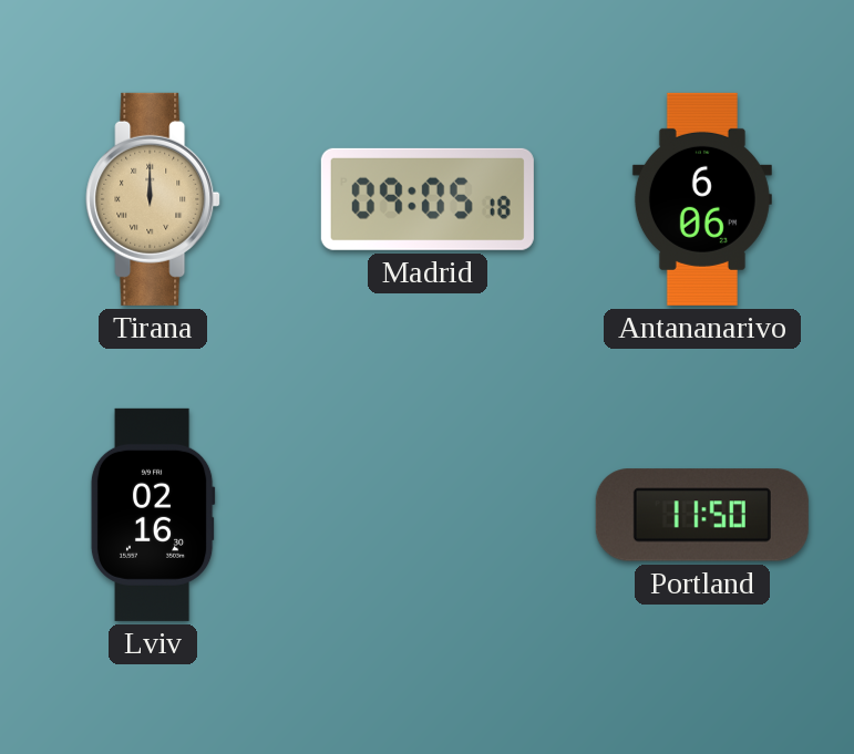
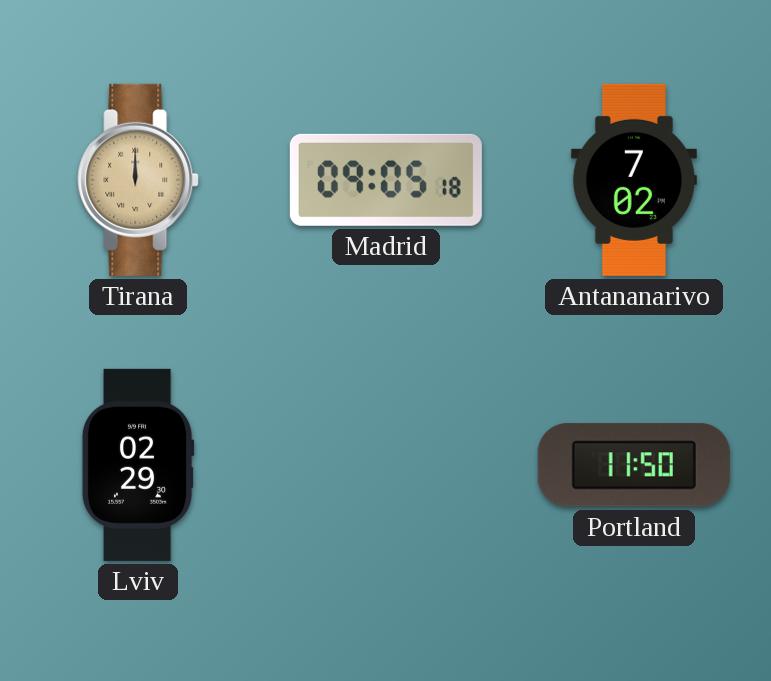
Antananarivo: 6:06 -> 7:02
Lviv: 02:16 -> 02:29
